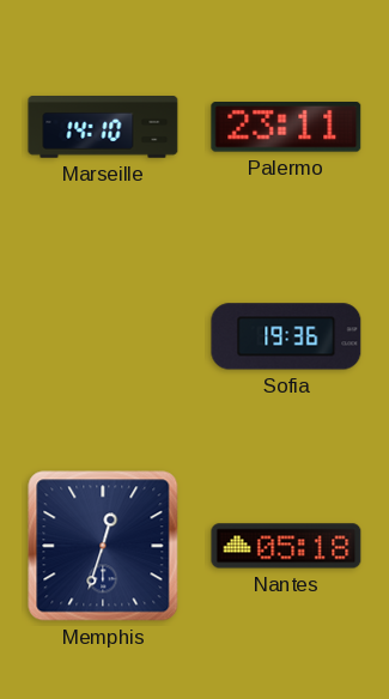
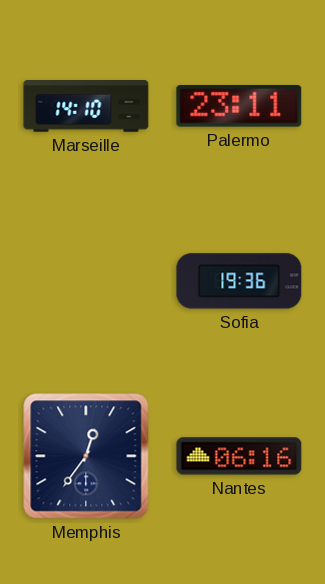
Memphis: 12:33 -> 12:36
Nantes: 05:18 -> 06:16
